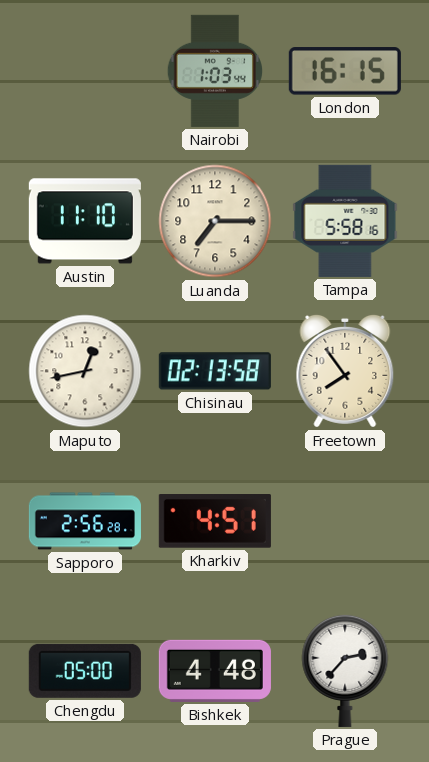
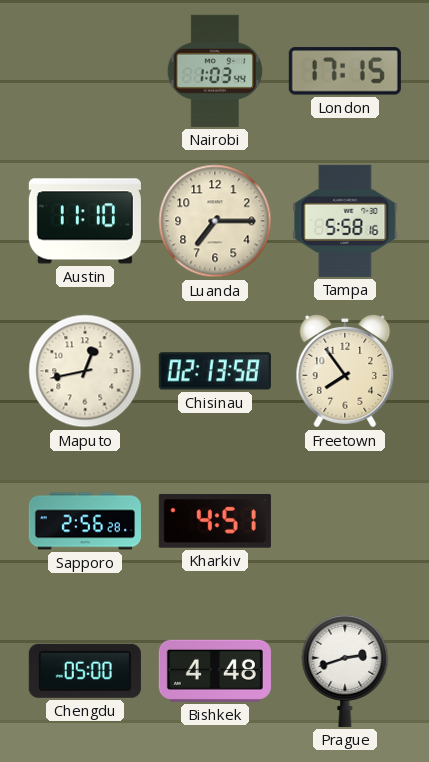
London: 16:15 -> 17:15
Prague: 2:37 -> 2:42
